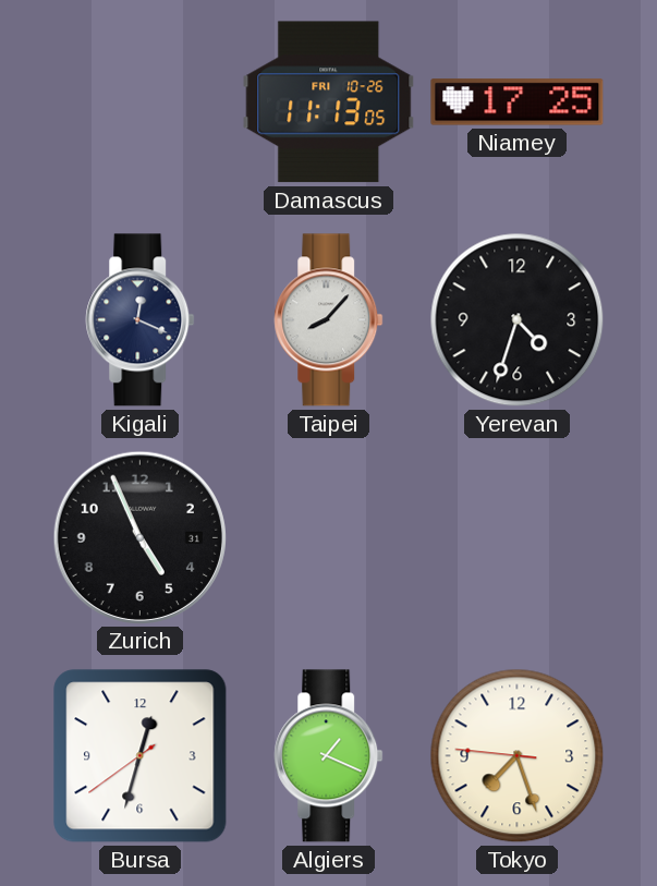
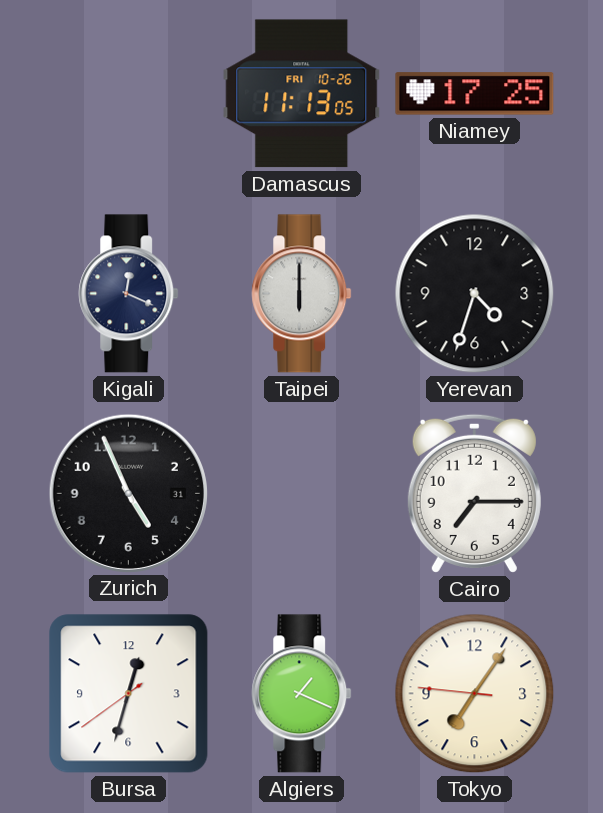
Taipei: 8:07 -> 6:00
Cairo: none -> 7:15
Tokyo: 7:26 -> 7:05
